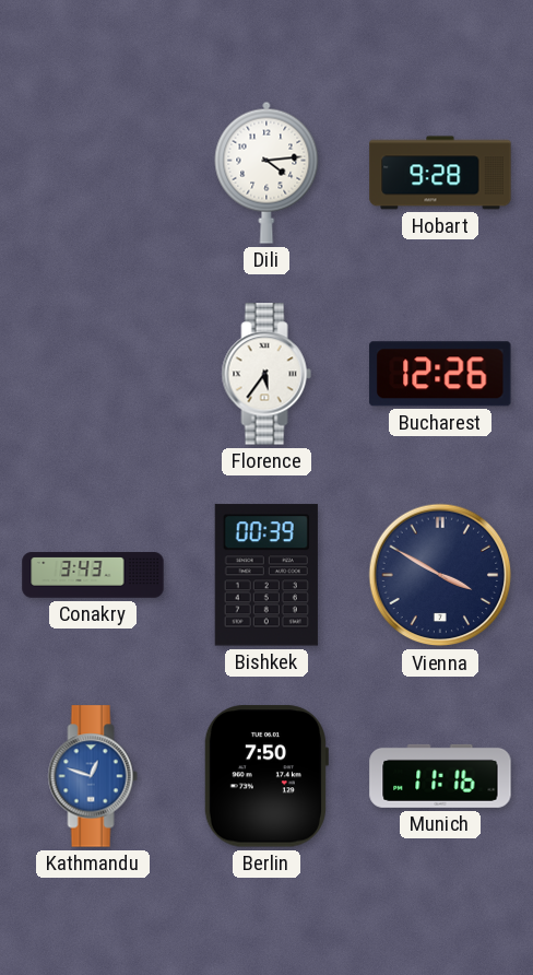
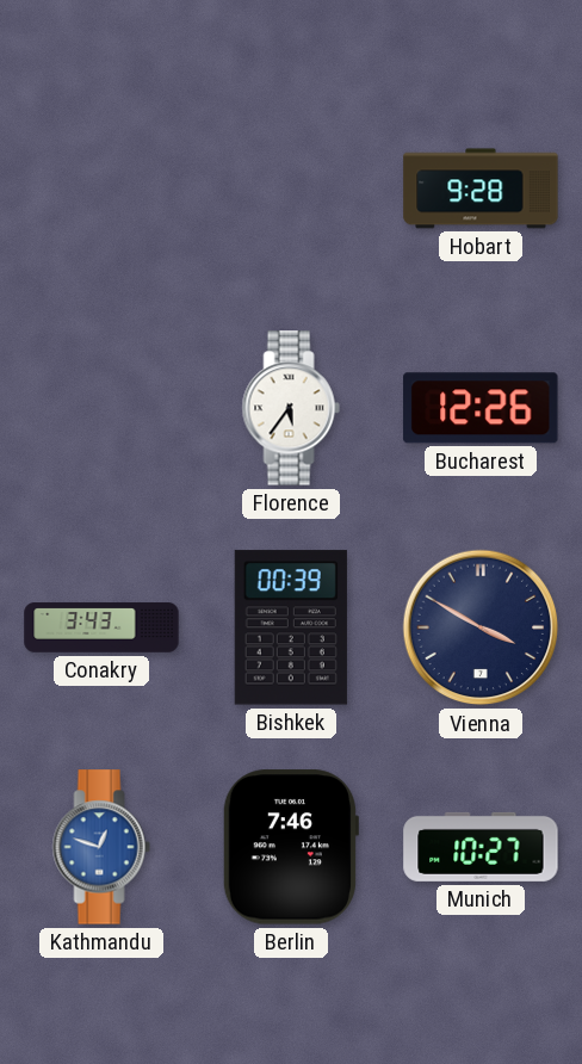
Dili: 4:14 -> none
Berlin: 7:50 -> 7:46
Munich: 11:16 -> 10:27
